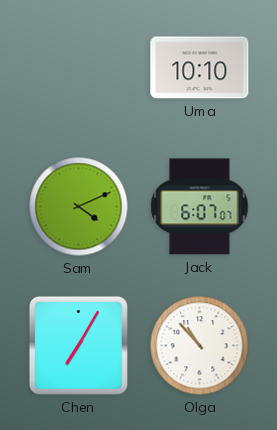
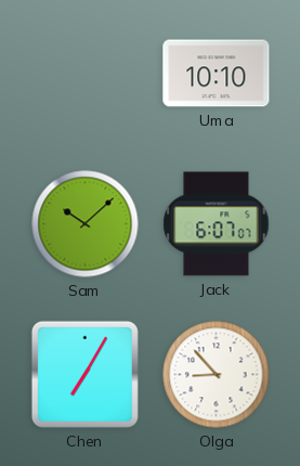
Sam: 4:11 -> 10:08
Olga: 10:53 -> 8:53
